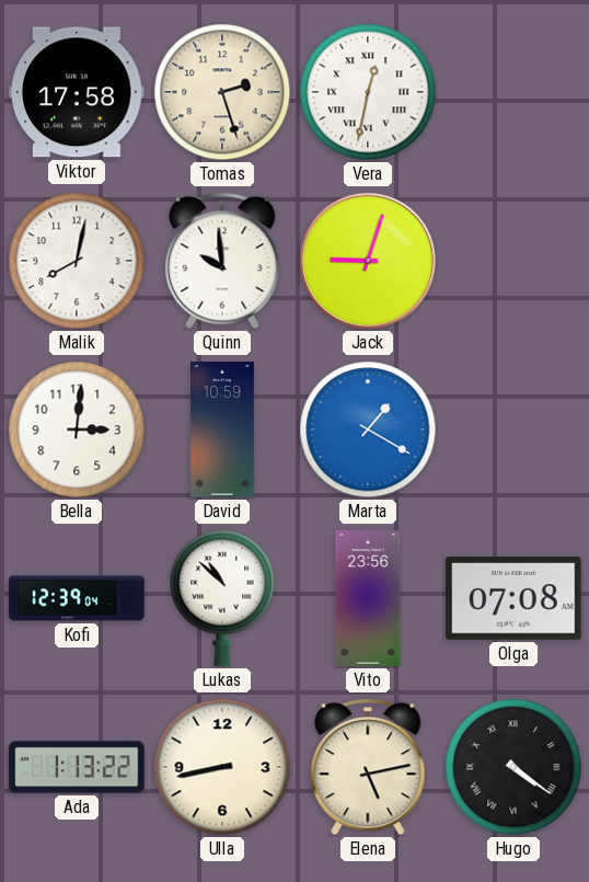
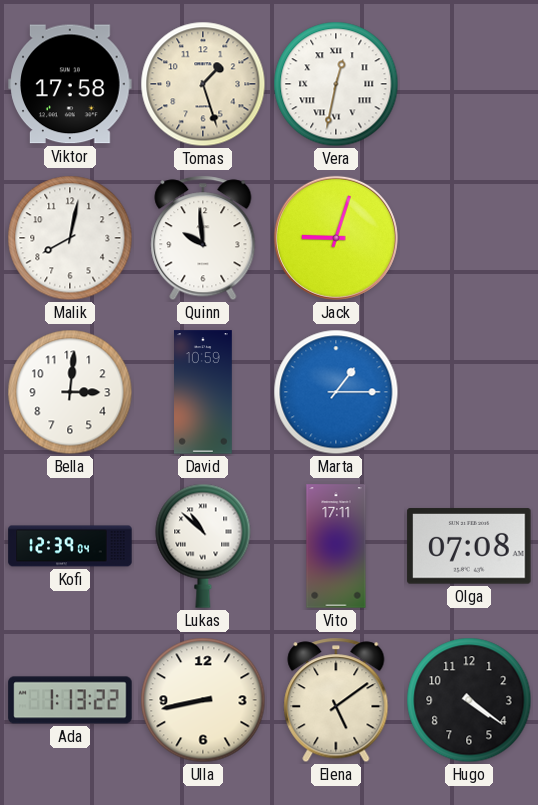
Tomas: 2:27 -> 1:27
Marta: 1:20 -> 1:15
Vito: 23:56 -> 17:11
Elena: 5:13 -> 5:09
Hugo numerals: Roman -> Arabic
